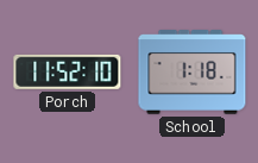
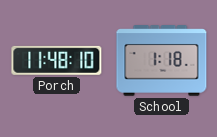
Porch: 11:52 -> 11:48
